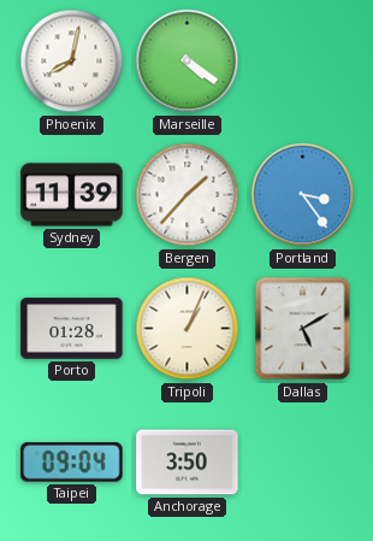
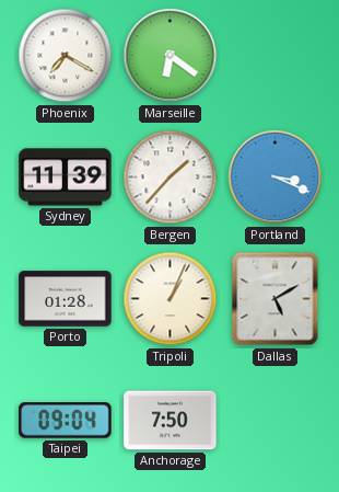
Phoenix: 8:02 -> 7:20
Marseille: 4:21 -> 6:21
Portland: 3:24 -> 3:19
Anchorage: 3:50 -> 7:50
